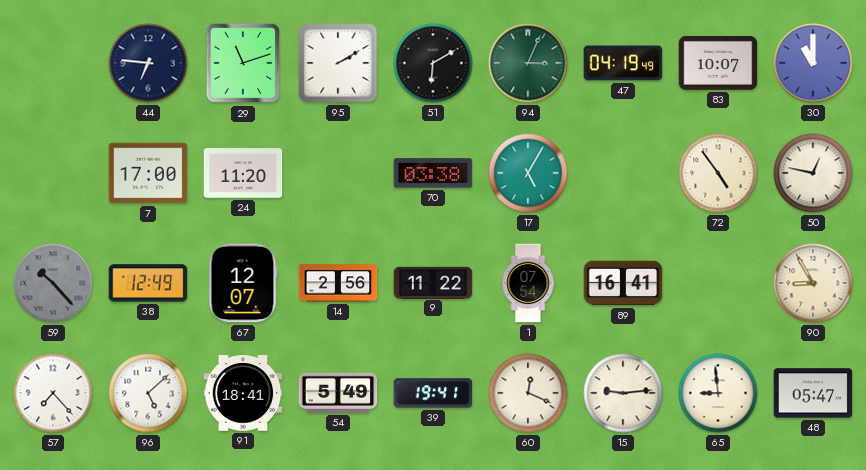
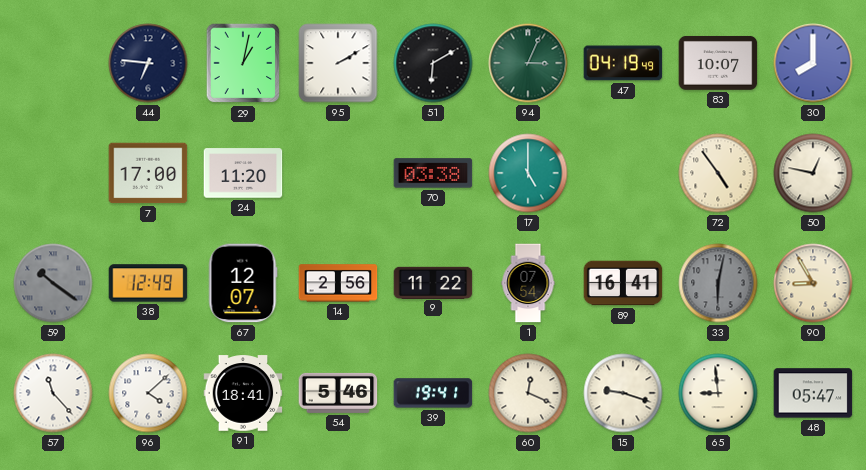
29: 11:12 -> 1:02
30: 11:00 -> 8:00
17: 5:05 -> 5:00
59: 10:23 -> 10:21
33: none -> 6:02
57: 7:23 -> 11:23
96: 5:08 -> 4:08
54: 5:49 -> 5:46
15: 9:14 -> 9:18
